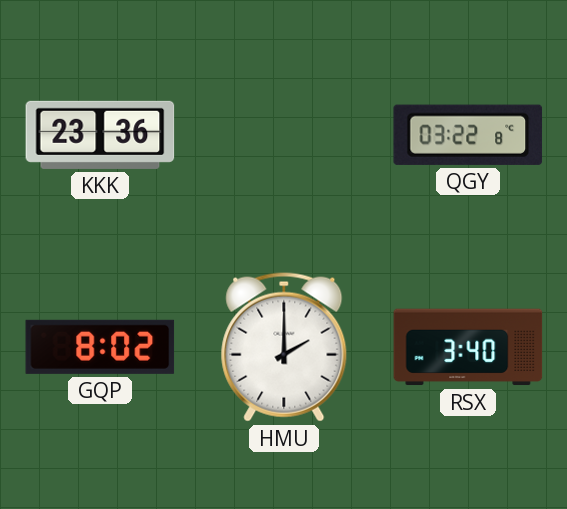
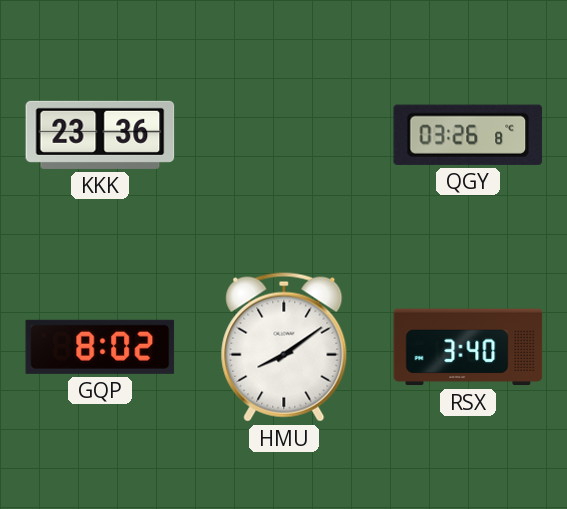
QGY: 03:22 -> 03:26
HMU: 2:00 -> 8:09
